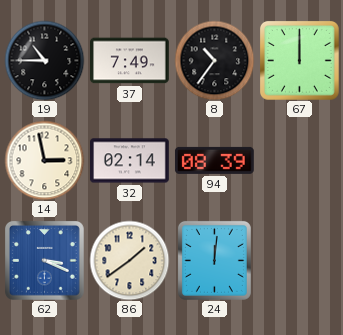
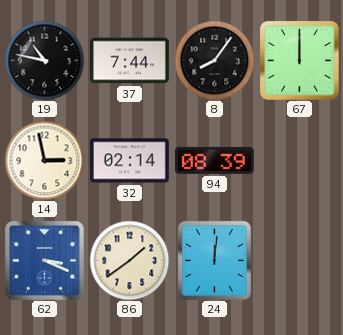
19: 10:45 -> 10:47
37: 7:49 -> 7:44
8: 10:36 -> 8:06
